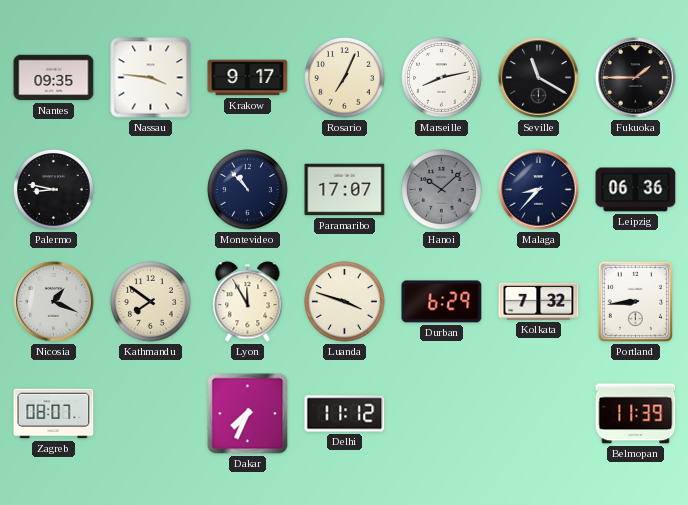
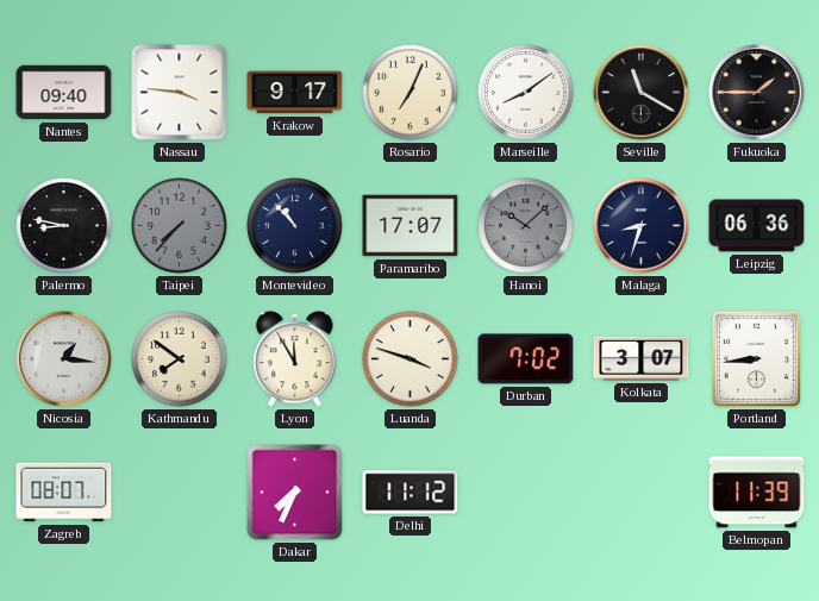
Nantes: 09:35 -> 09:40
Marseille: 8:13 -> 8:09
Taipei: none -> 7:37
Malaga: 8:37 -> 8:33
Nicosia: 1:19 -> 1:16
Durban: 6:29 -> 7:02
Kolkata: 7:32 -> 3:07
